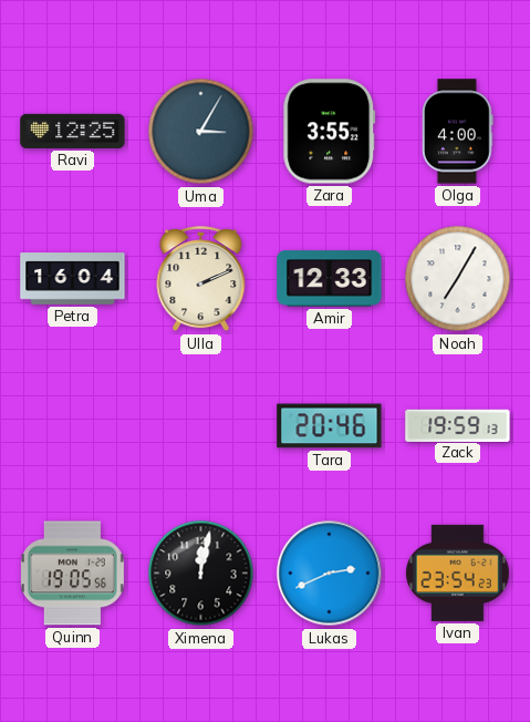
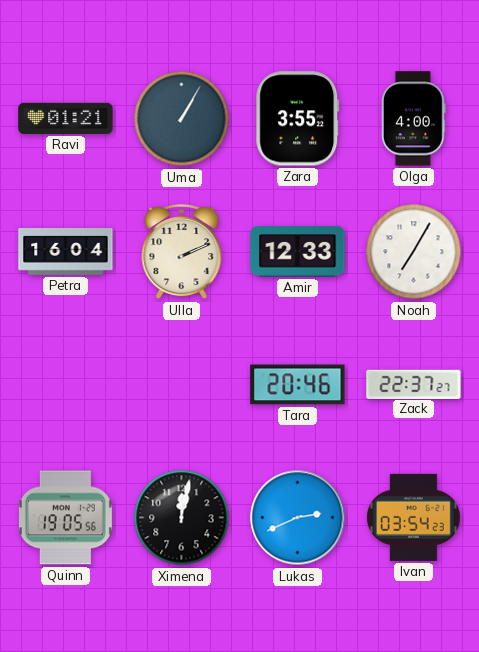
Ravi: 12:25 -> 01:21
Uma: 3:05 -> 1:05
Zack: 19:59 -> 22:37
Ivan: 23:54 -> 03:54
